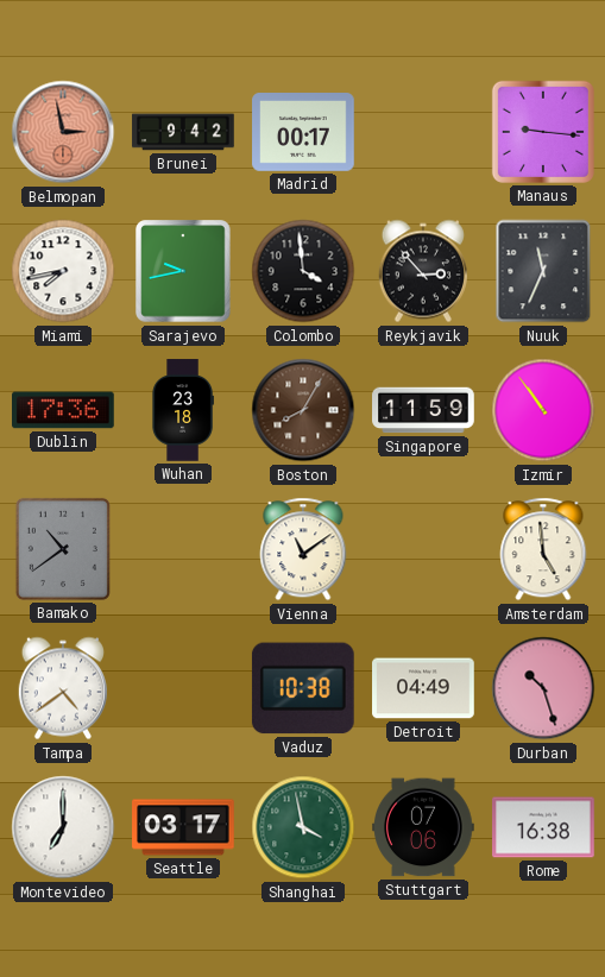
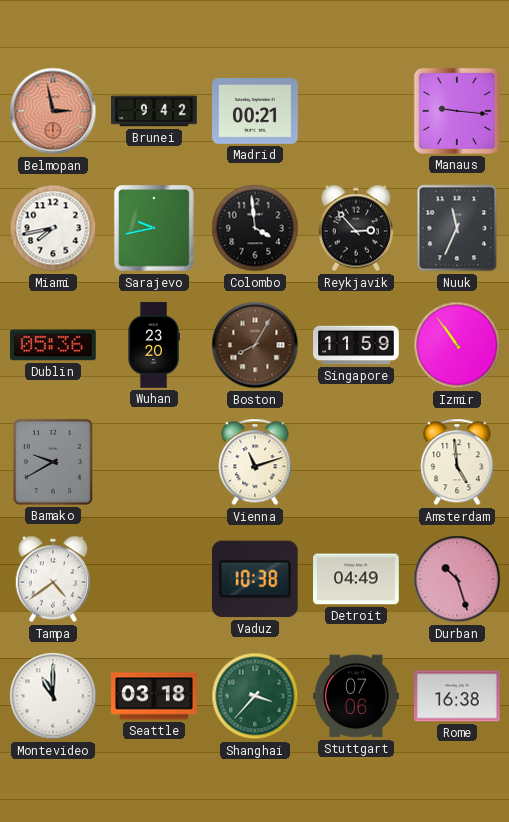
Madrid: 00:17 -> 00:21
Dublin: 17:36 -> 05:36
Wuhan: 23:18 -> 23:20
Bamako: 10:39 -> 9:40
Vienna: 11:09 -> 11:12
Montevideo: 7:00 -> 11:00
Seattle: 03:17 -> 03:18
Shanghai: 3:58 -> 3:37
